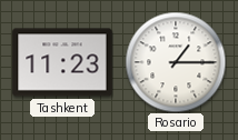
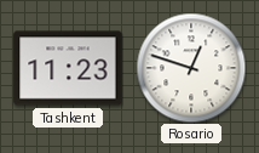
Rosario: 1:15 -> 12:48
